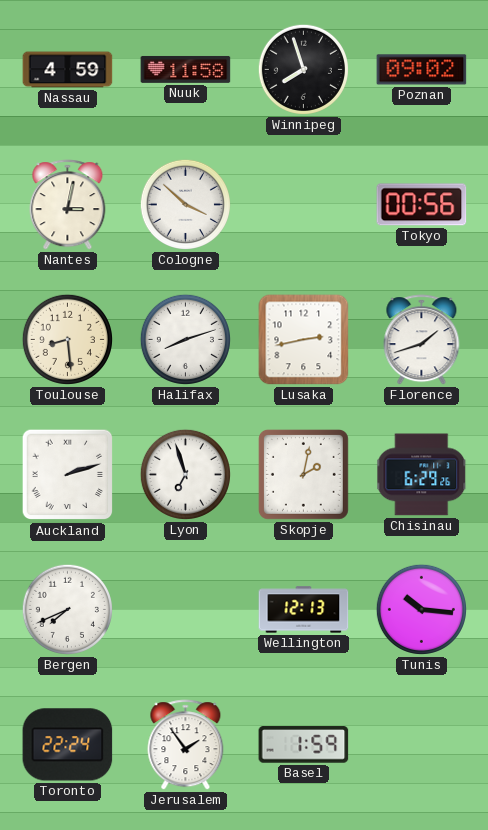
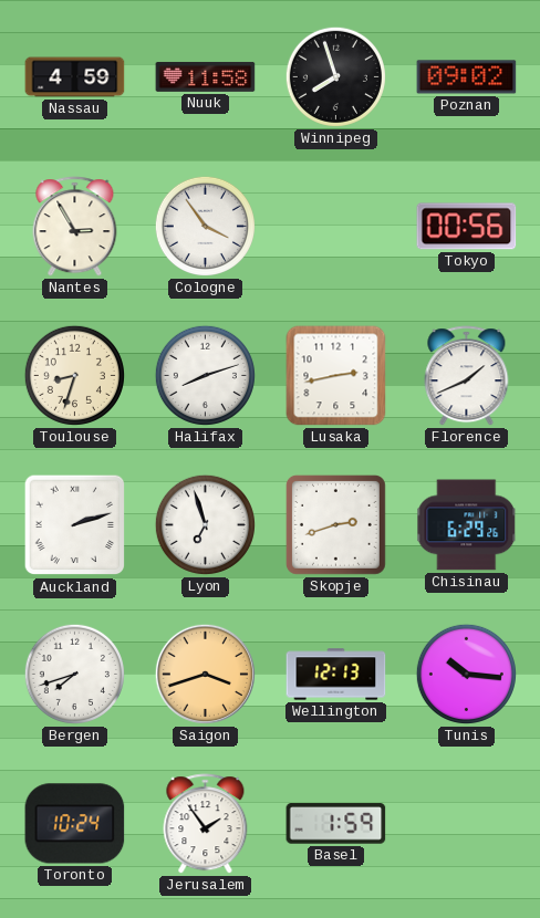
Nantes: 3:02 -> 2:55
Cologne: 3:52 -> 3:54
Toulouse: 8:29 -> 8:33
Florence: 1:42 -> 1:41
Skopje: 2:02 -> 2:42
Bergen: 7:41 -> 7:42
Saigon: none -> 3:42
Toronto: 22:24 -> 10:24
